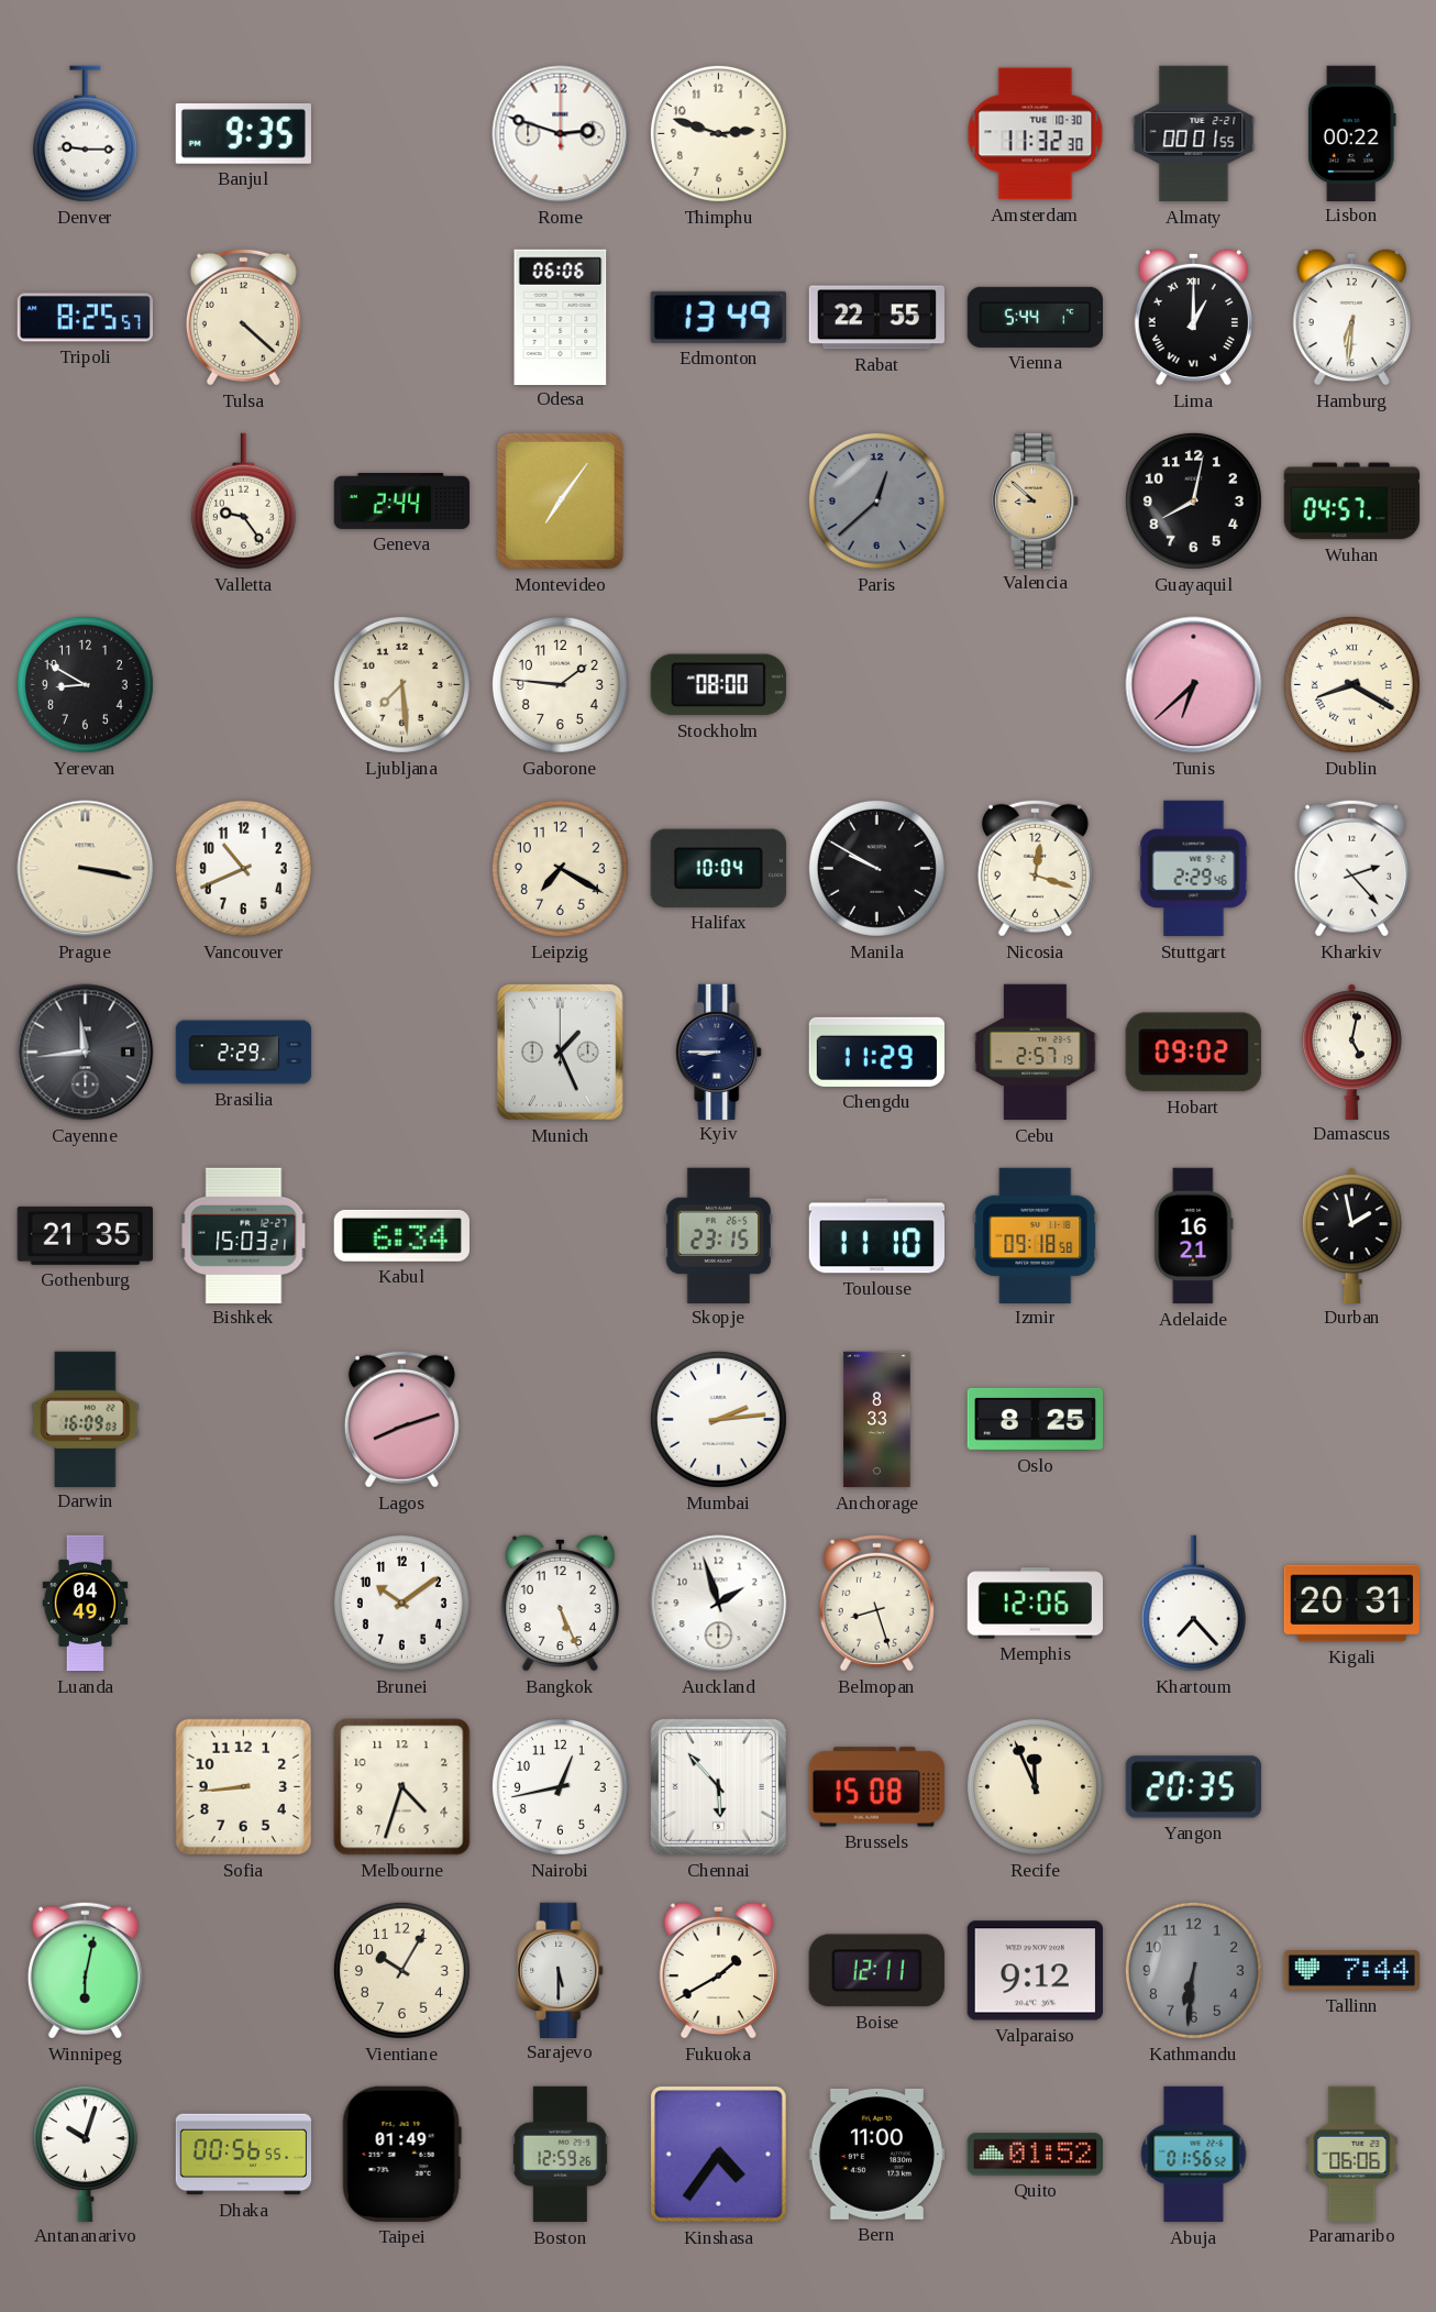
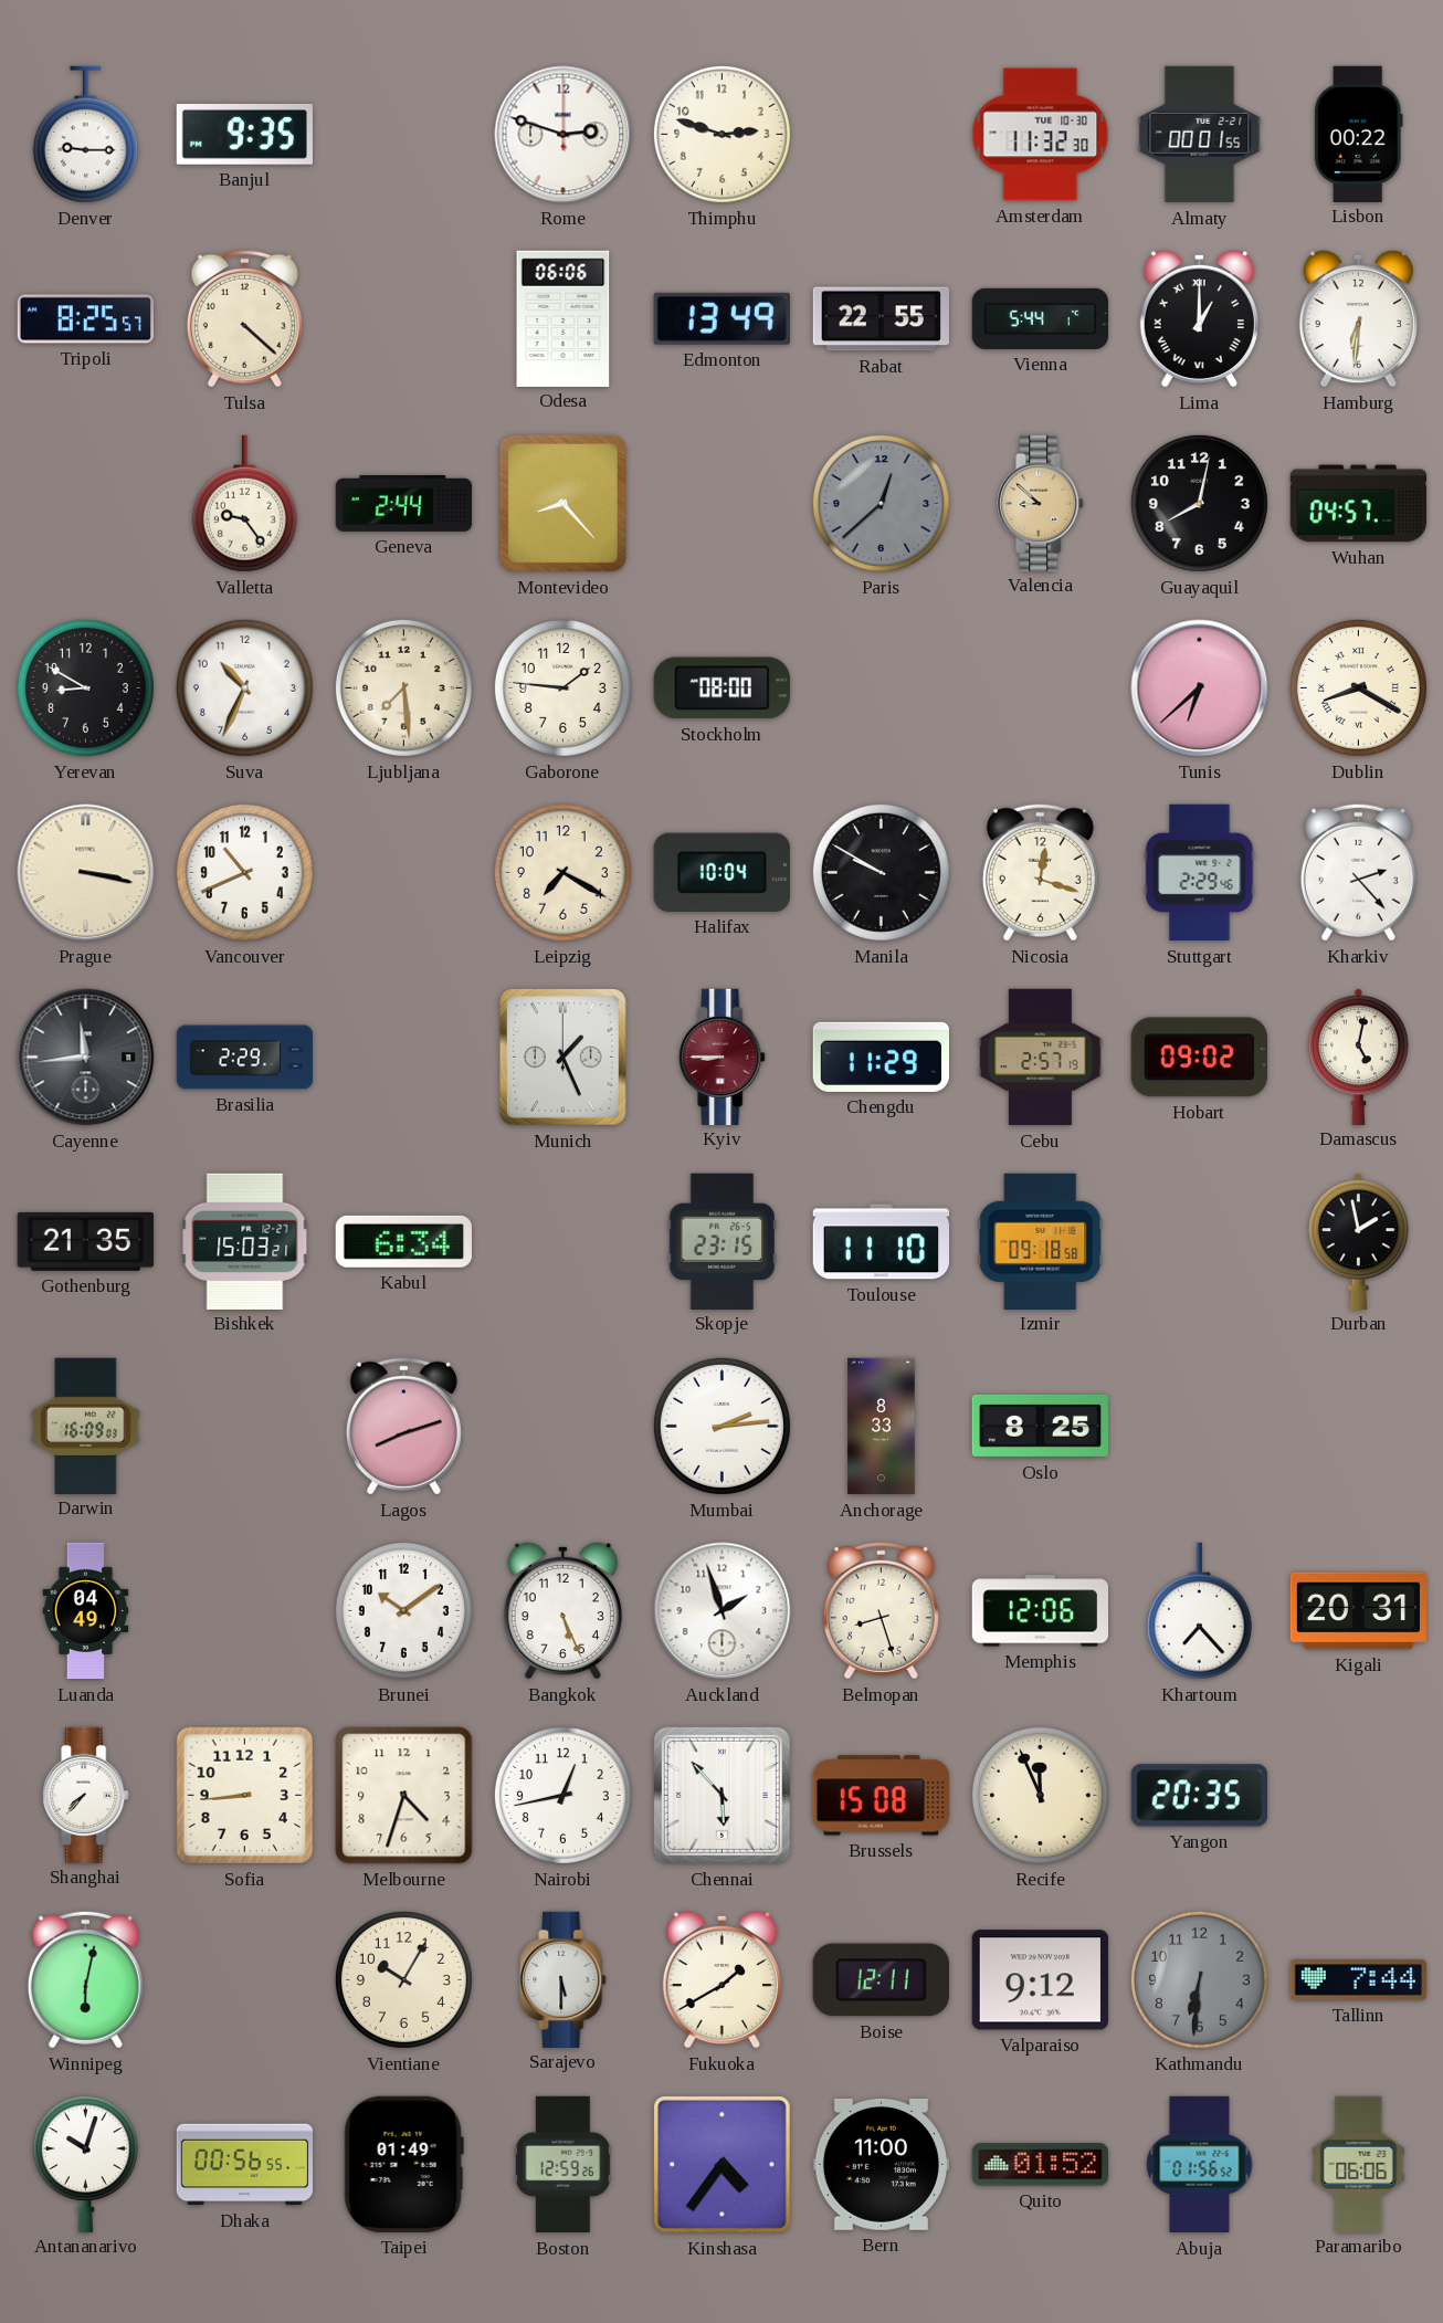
Montevideo: 7:06 -> 8:23
Suva: none -> 10:34
Kyiv dial: navy -> burgundy
Adelaide: 16:21 -> none
Shanghai: none -> 7:37
